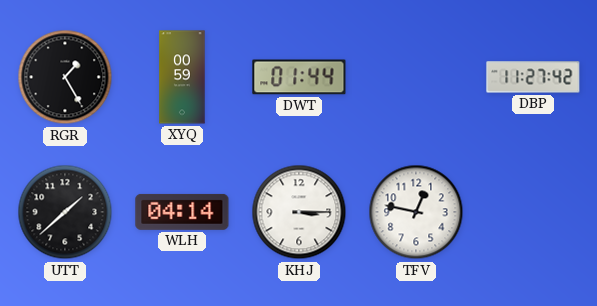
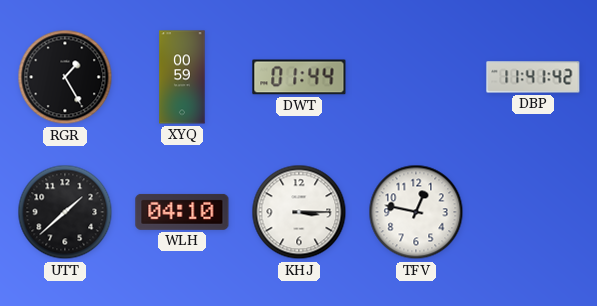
DBP: 11:27 -> 11:41
WLH: 04:14 -> 04:10
